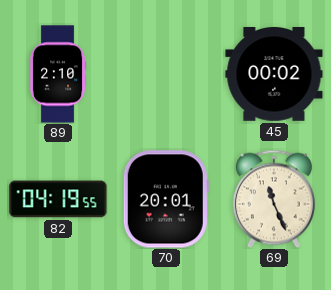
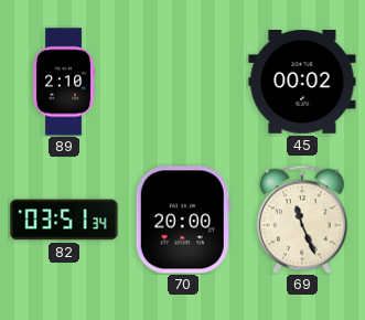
82: 04:19 -> 03:51
70: 20:01 -> 20:00
